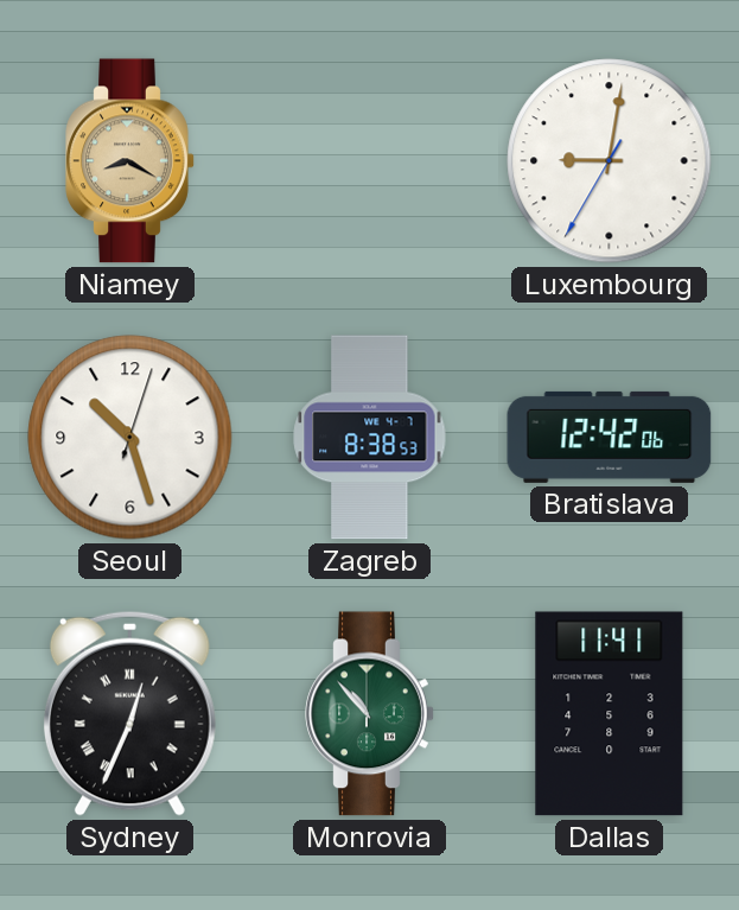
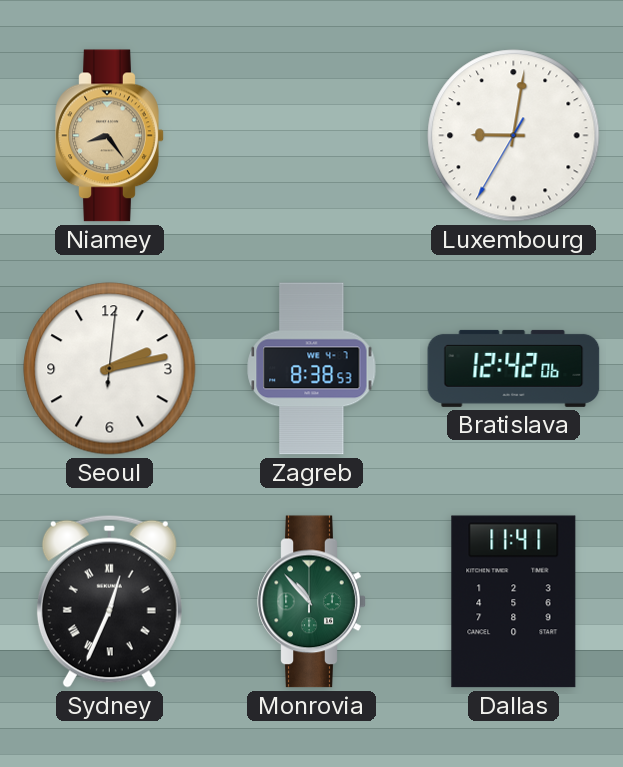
Niamey: 8:20 -> 8:24
Seoul: 10:27 -> 2:13
